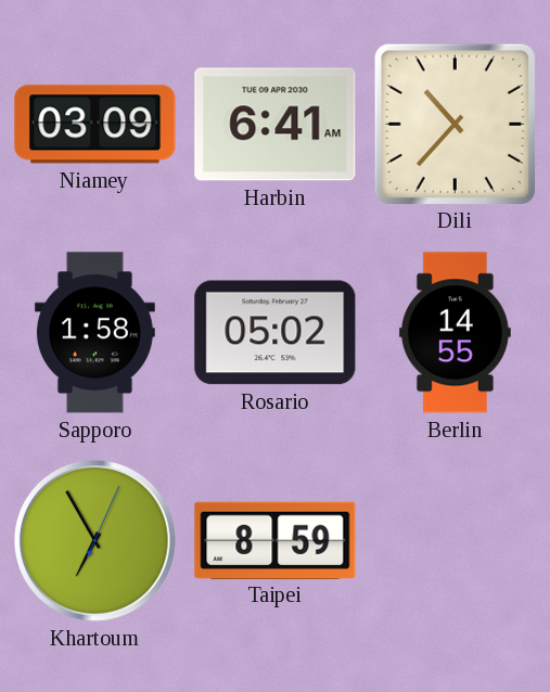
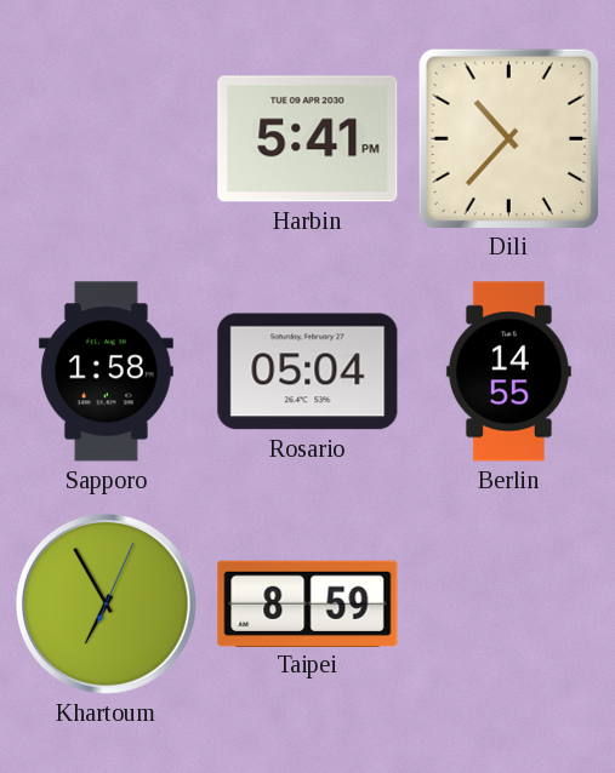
Niamey: 03:09 -> none
Harbin: 6:41 -> 5:41
Rosario: 05:02 -> 05:04
